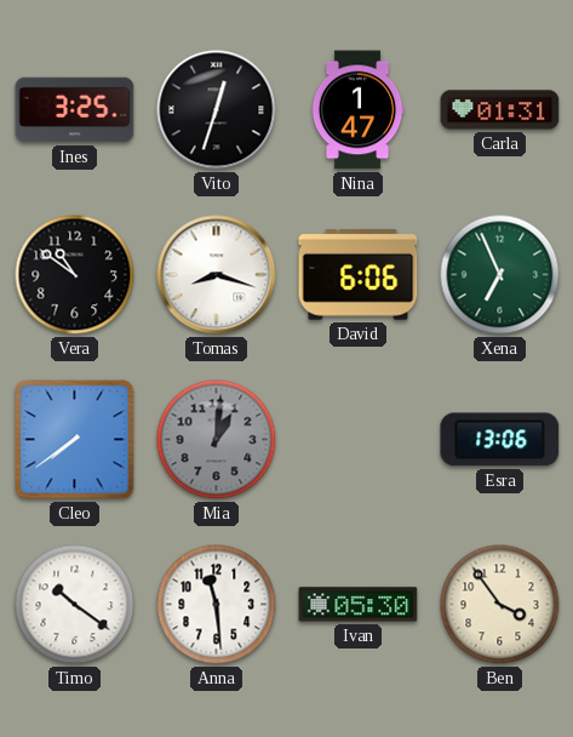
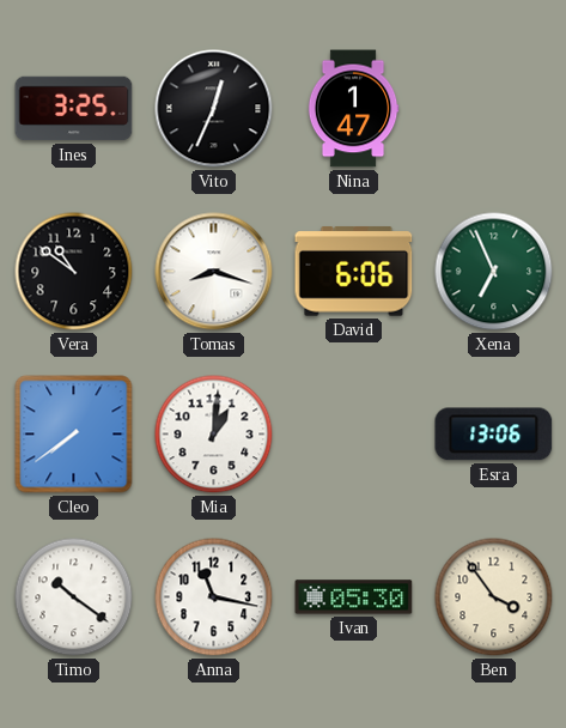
Vito: 12:33 -> 12:34
Carla: 01:31 -> none
Mia dial: grey -> white
Anna: 11:29 -> 11:17
